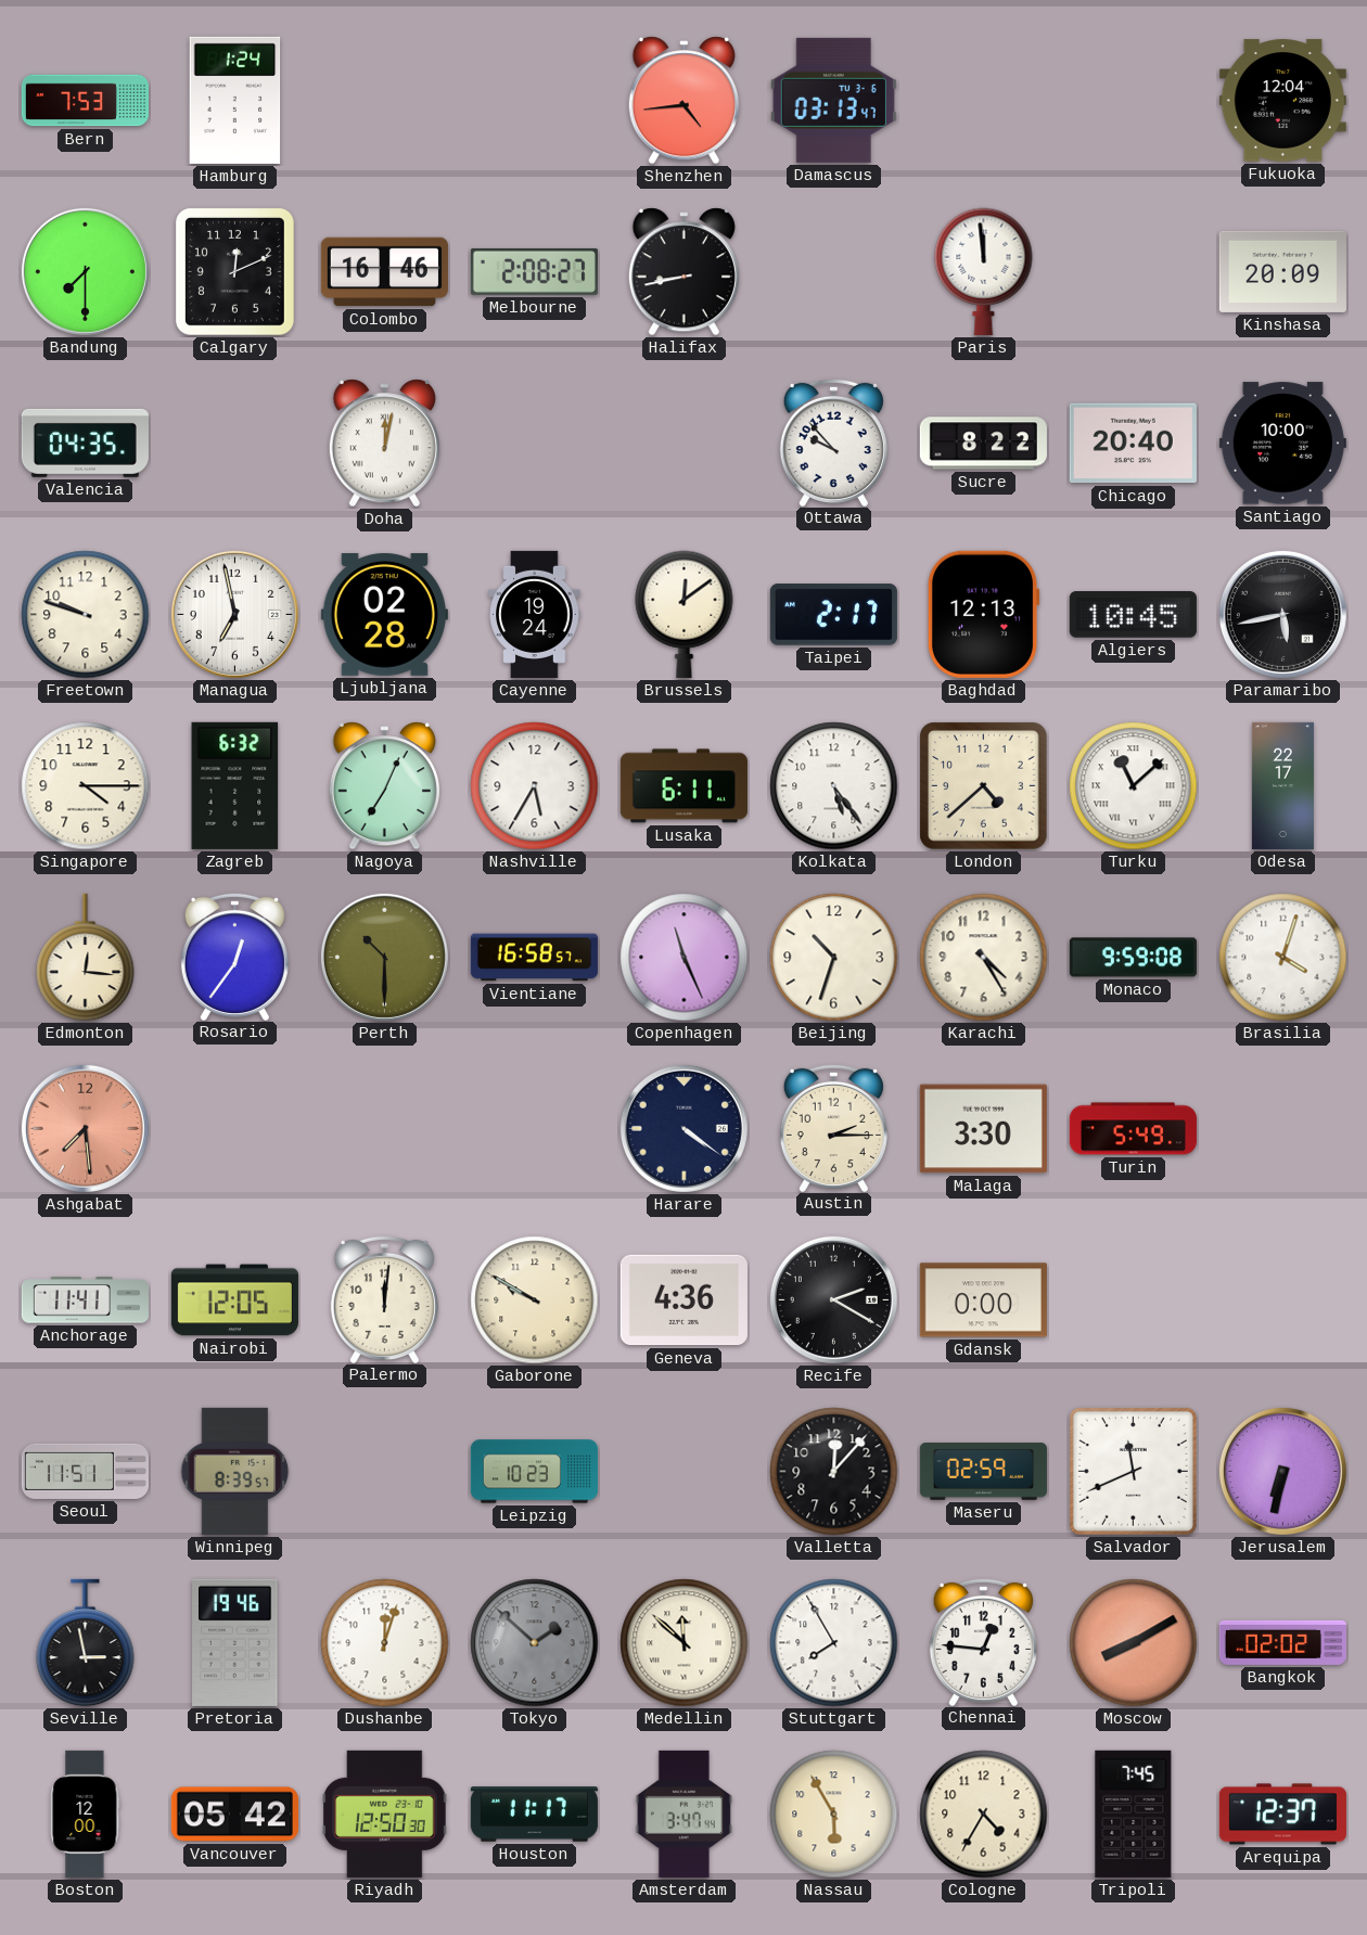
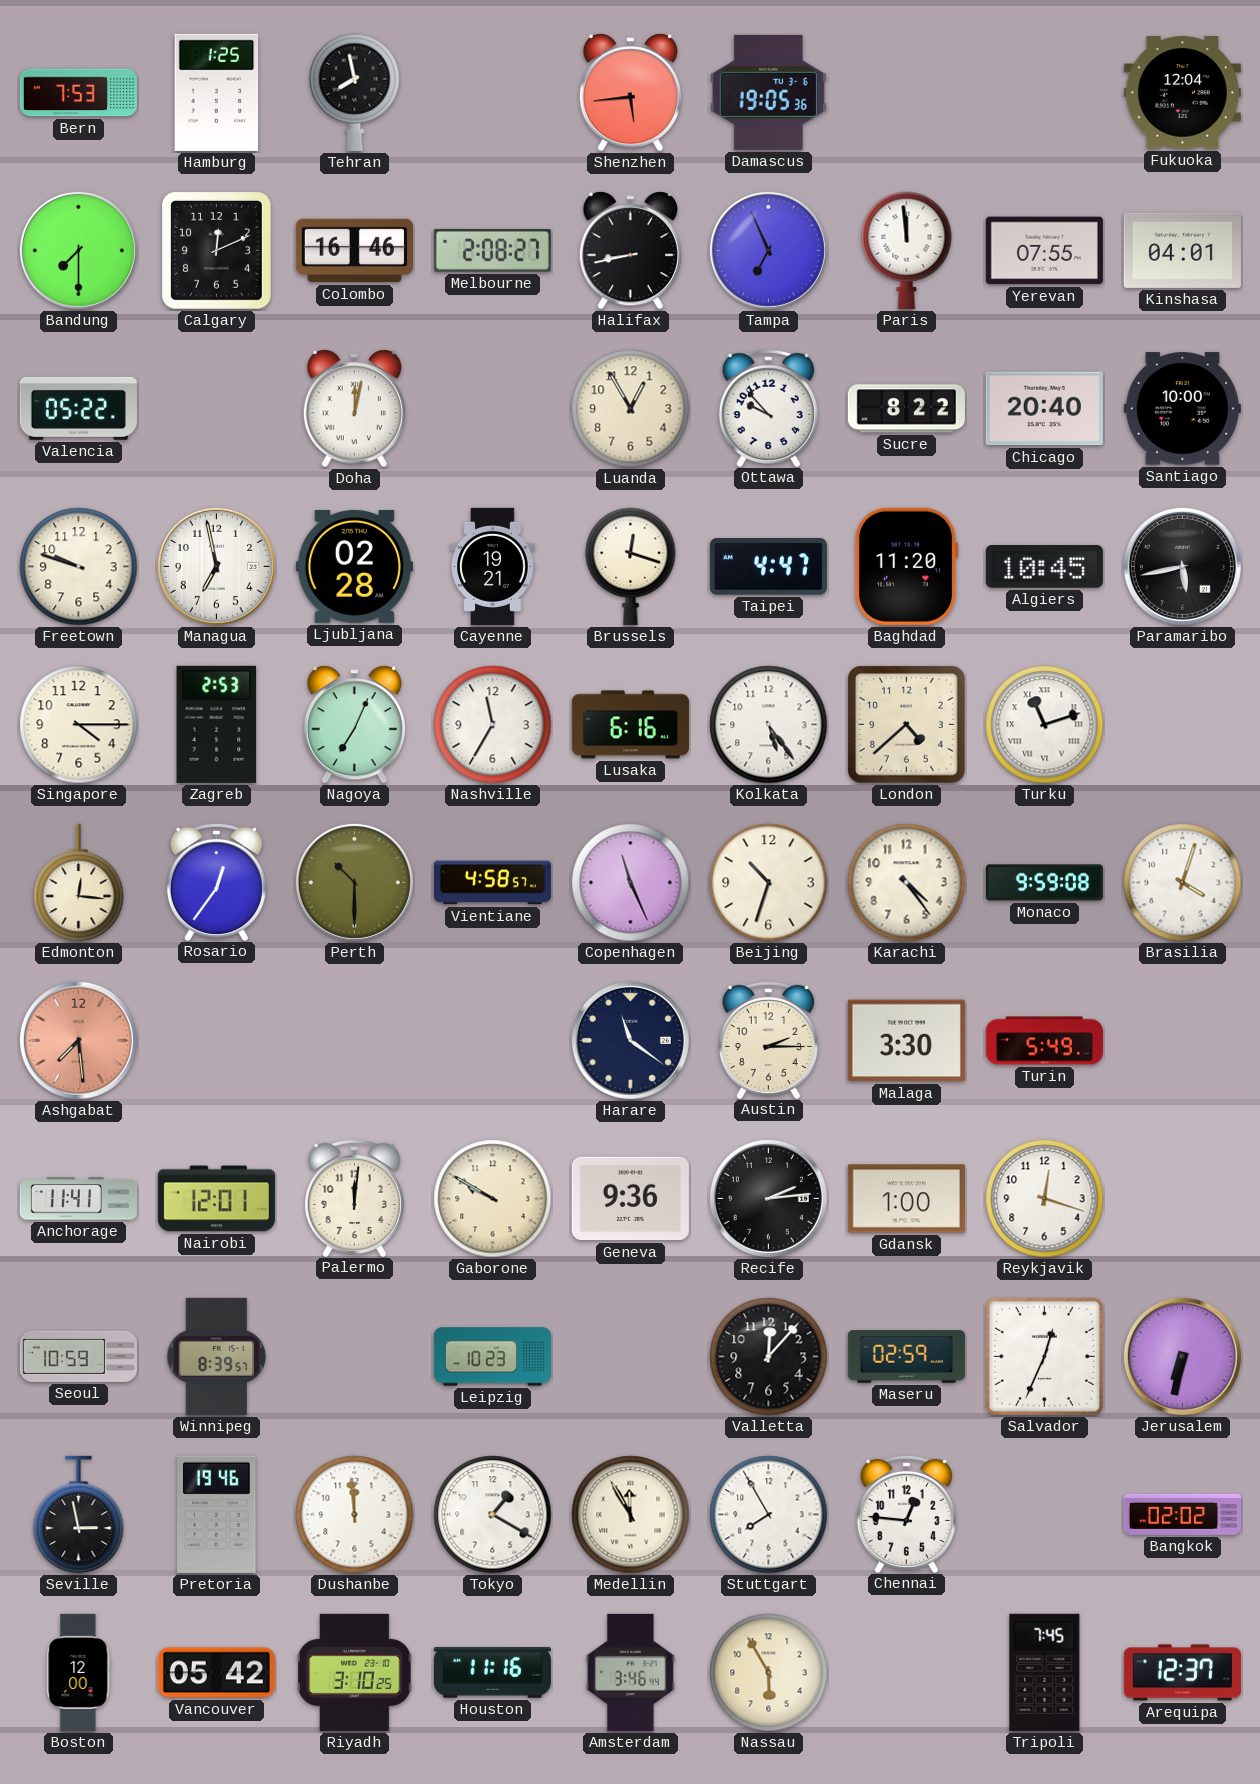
Hamburg: 1:24 -> 1:25
Tehran: none -> 7:58
Shenzhen: 4:44 -> 5:44
Damascus: 03:13 -> 19:05
Tampa: none -> 6:56
Yerevan: none -> 07:55
Kinshasa: 20:09 -> 04:01
Valencia: 04:35 -> 05:22
Luanda: none -> 12:55
Cayenne: 19:24 -> 19:21
Brussels: 12:09 -> 12:18
Taipei: 2:17 -> 4:47
Baghdad: 12:13 -> 11:20
Zagreb: 6:32 -> 2:53
Nashville: 5:35 -> 11:35
Lusaka: 6:11 -> 6:16
Turku: 11:08 -> 11:12
Odesa: 22:17 -> none
Vientiane: 16:58 -> 4:58
Karachi: 4:25 -> 4:24
Harare: 4:21 -> 11:21
Nairobi: 12:05 -> 12:01
Geneva: 4:36 -> 9:36
Recife: 2:20 -> 2:14
Gdansk: 0:00 -> 1:00
Reykjavik: none -> 12:18
Seoul: 11:51 -> 10:59
Salvador: 11:41 -> 12:34
Dushanbe: 12:03 -> 11:59
Tokyo: 1:52 -> 1:20
Tokyo dial: grey -> white
Medellin: 11:52 -> 11:55
Moscow: 8:10 -> none
Riyadh: 12:50 -> 3:10
Houston: 11:17 -> 11:16
Amsterdam: 3:47 -> 3:46
Cologne: 4:35 -> none
